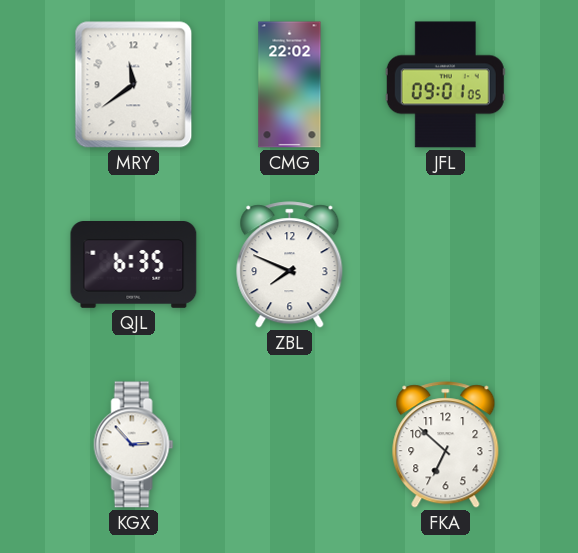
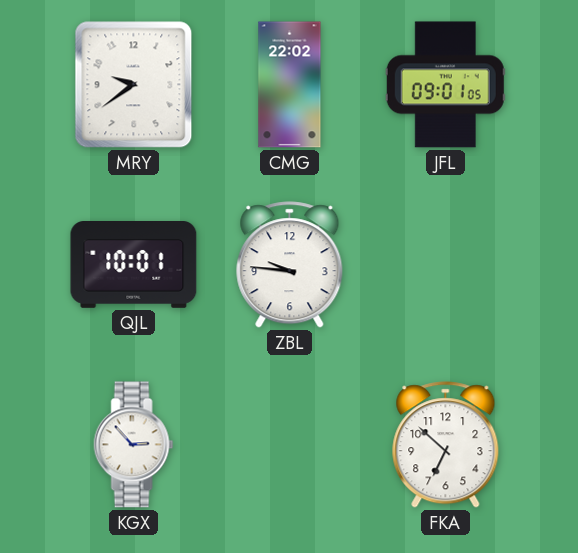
MRY: 11:39 -> 9:39
QJL: 6:35 -> 10:01
ZBL: 7:49 -> 9:46
